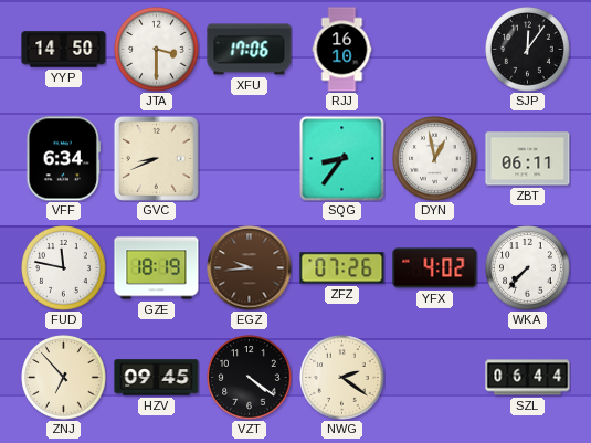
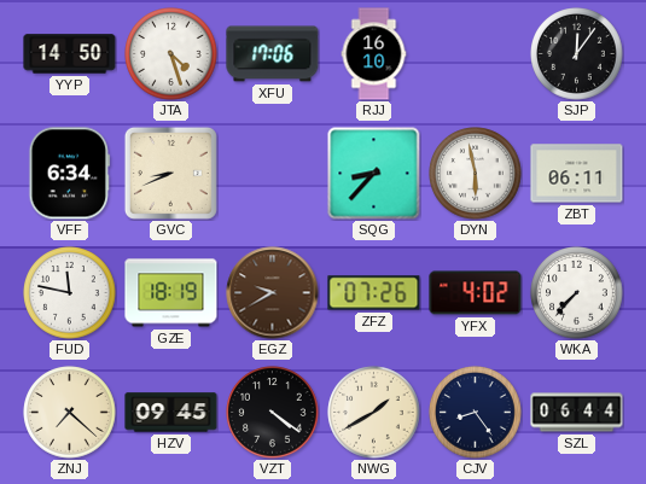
JTA: 3:30 -> 4:27
SQG: 8:36 -> 8:37
DYN: 12:58 -> 5:58
EGZ: 9:44 -> 9:40
ZNJ: 6:53 -> 7:22
NWG: 2:21 -> 1:40
CJV: none -> 8:24
